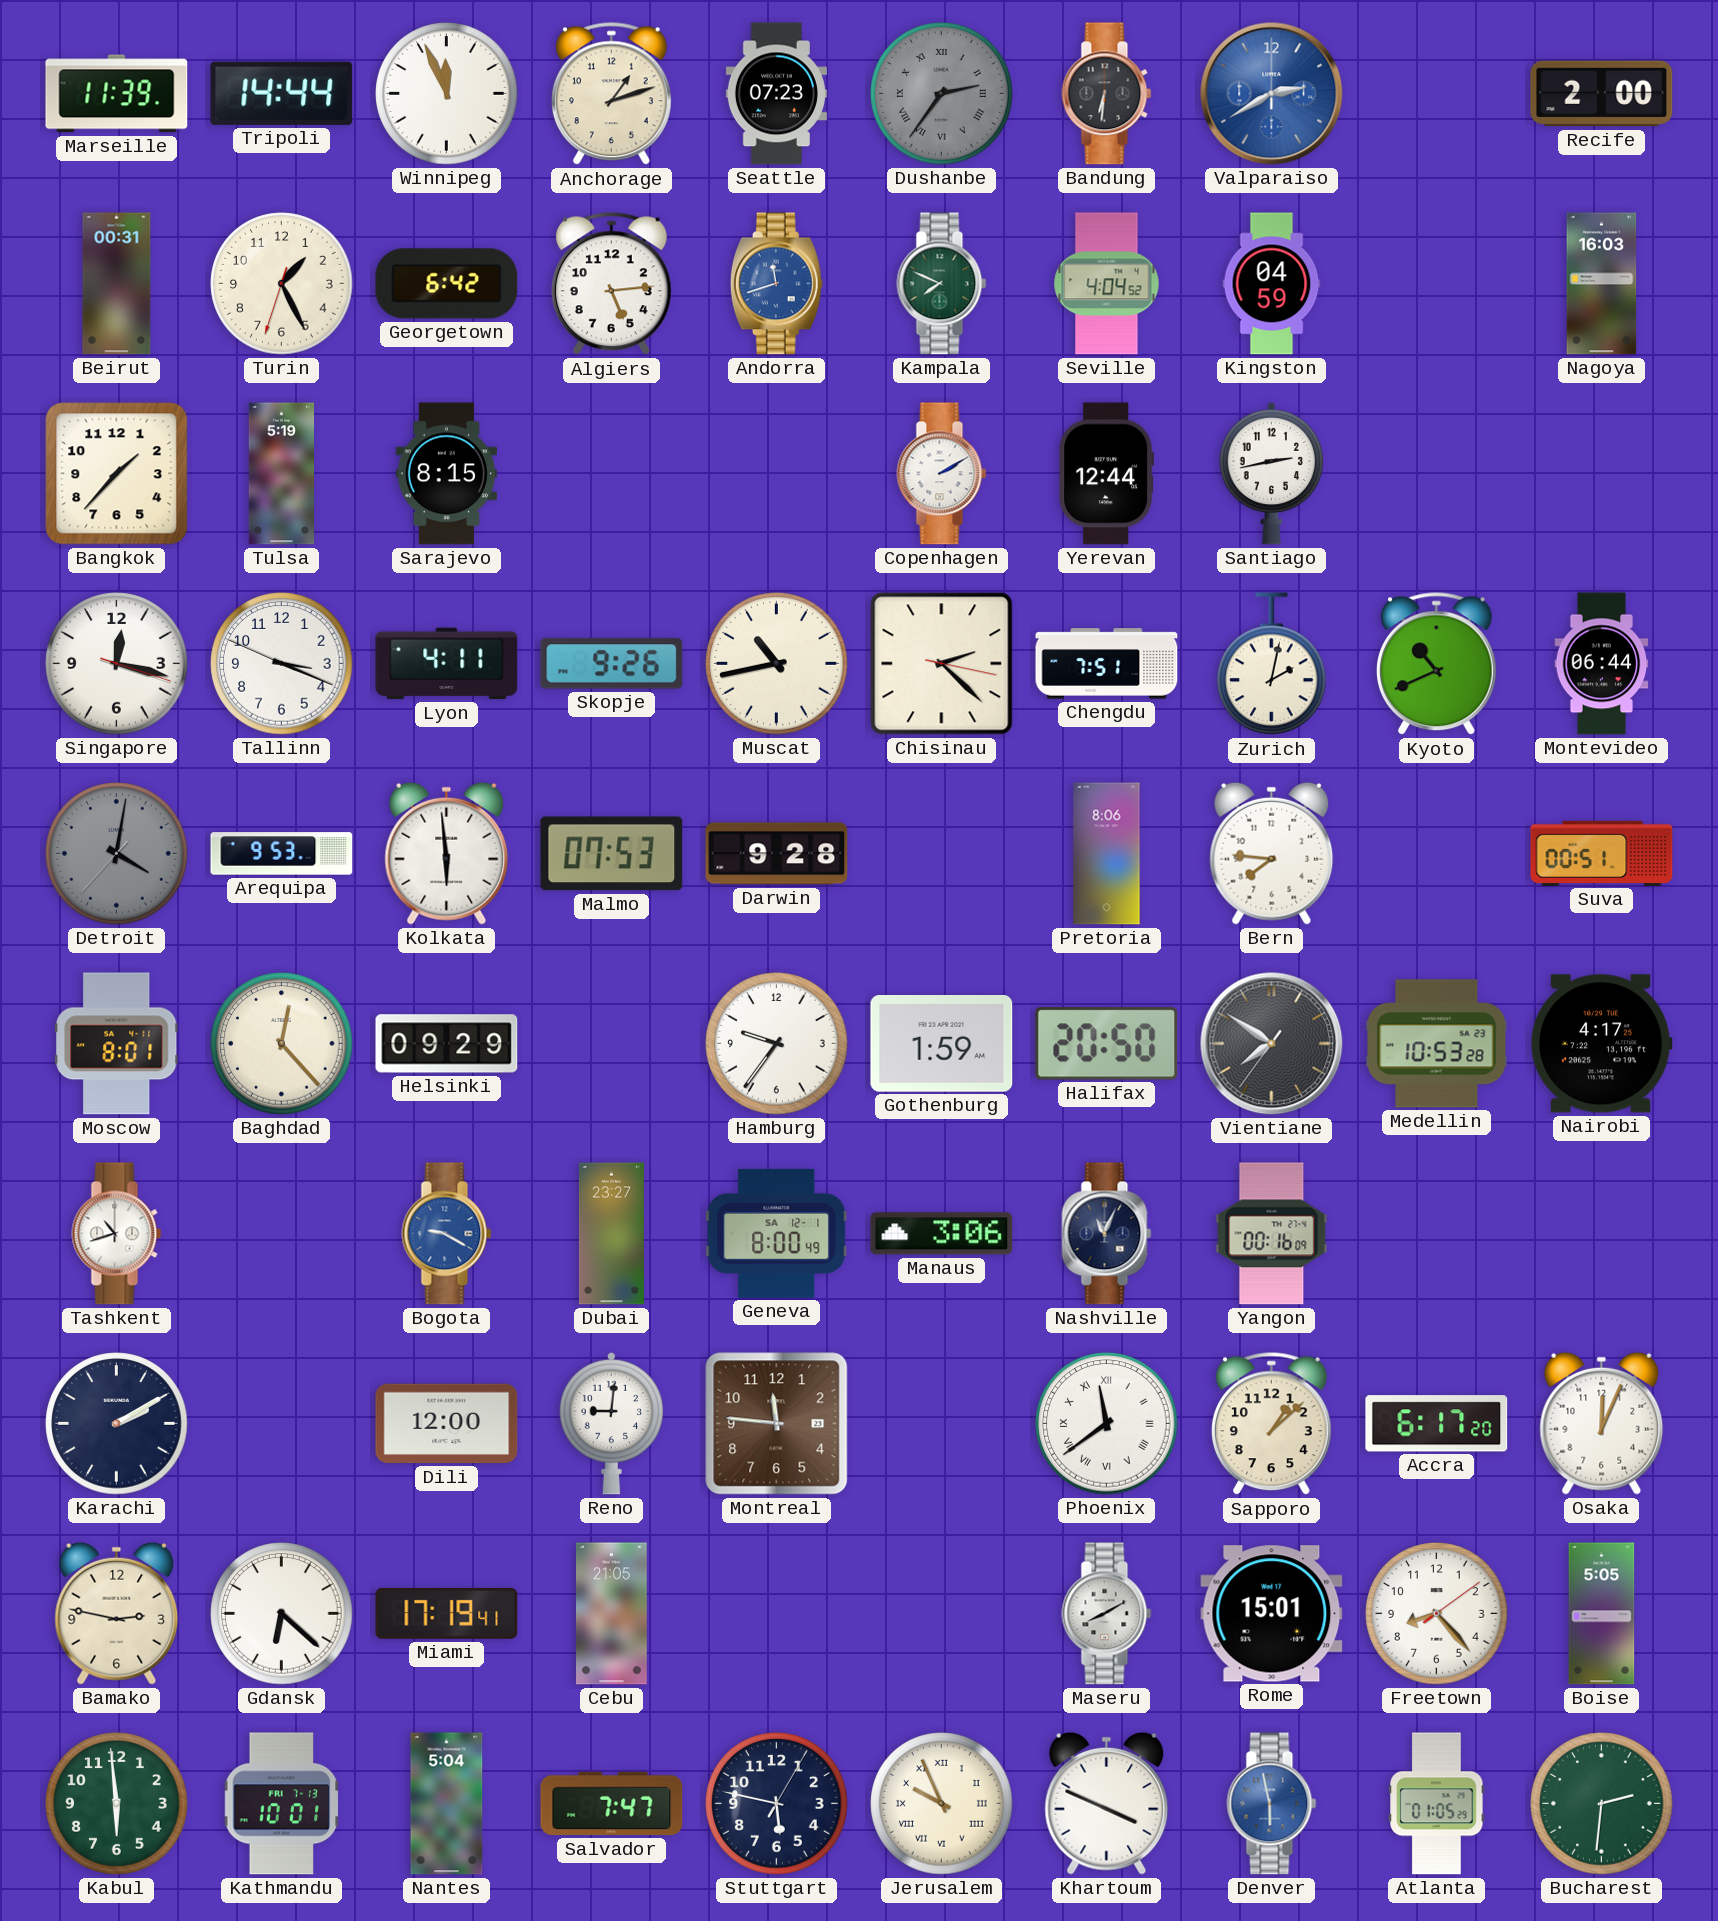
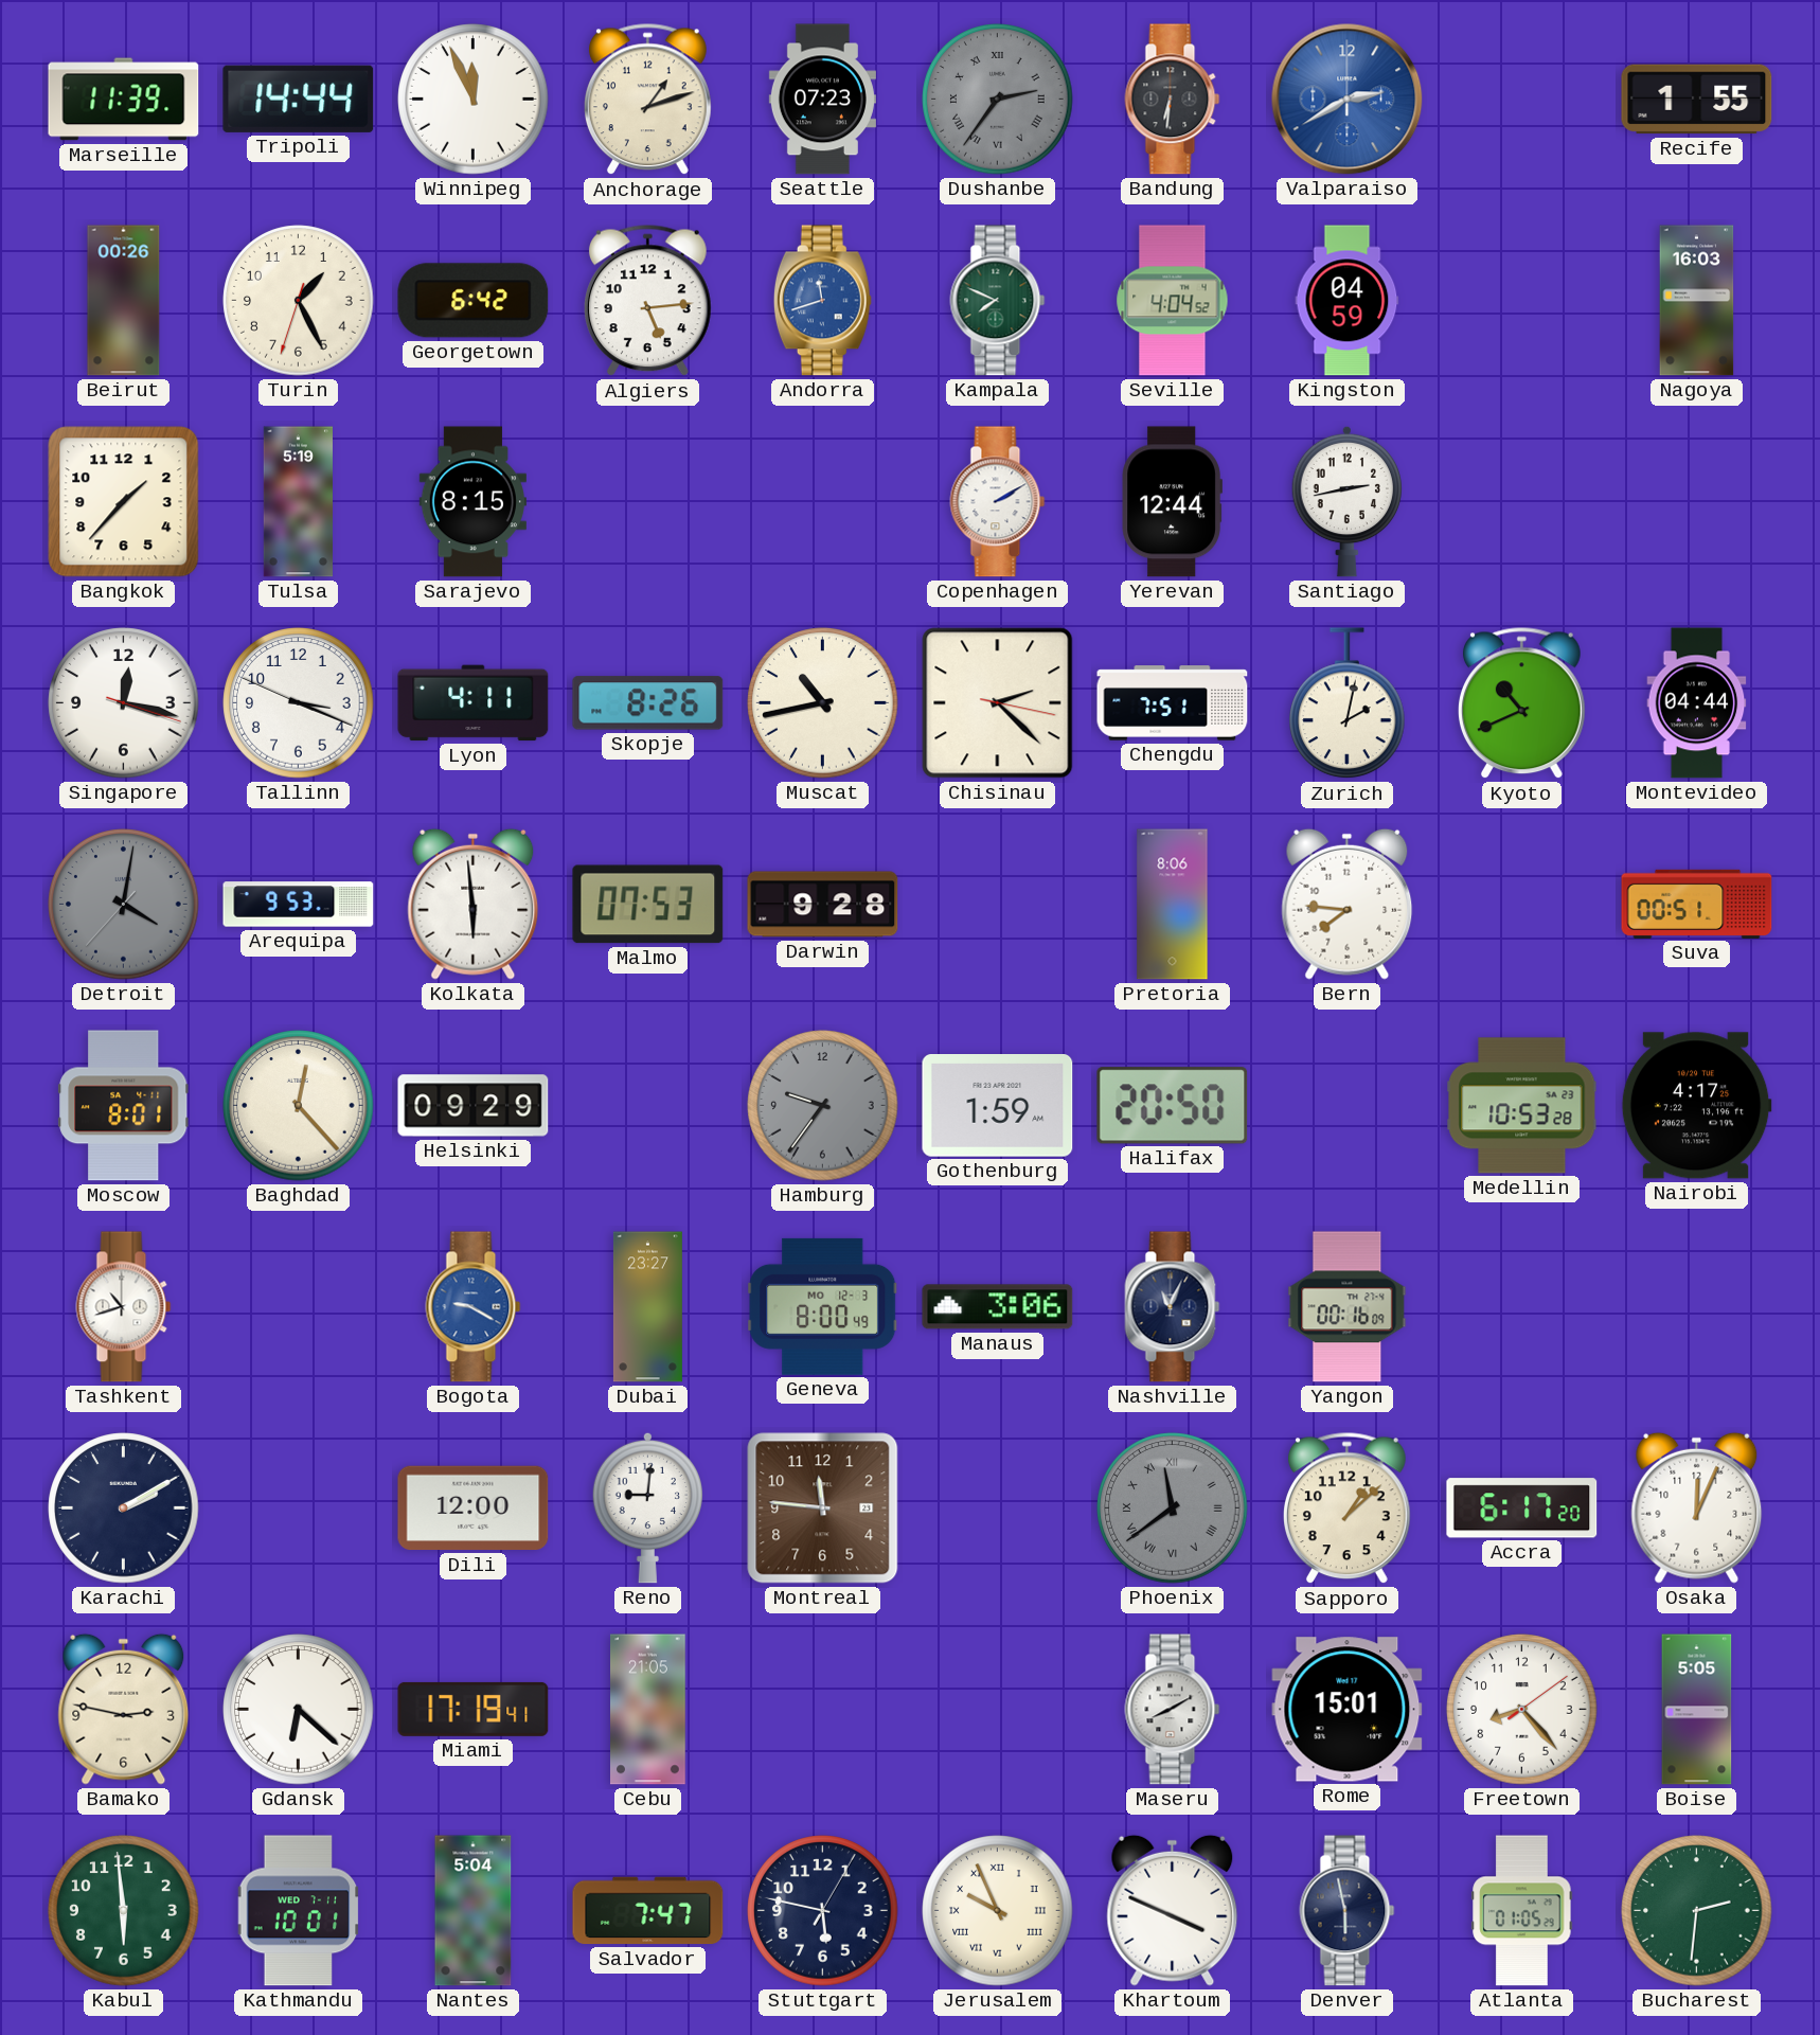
Recife: 2:00 -> 1:55
Beirut: 00:31 -> 00:26
Skopje: 9:26 -> 8:26
Montevideo: 06:44 -> 04:44
Hamburg dial: white -> grey
Vientiane: 7:50 -> none
Geneva date: SA 12-1 -> MO 12-3
Phoenix dial: white -> grey
Kathmandu date: FRI 7-13 -> WED 7-11
Denver dial: blue -> navy
